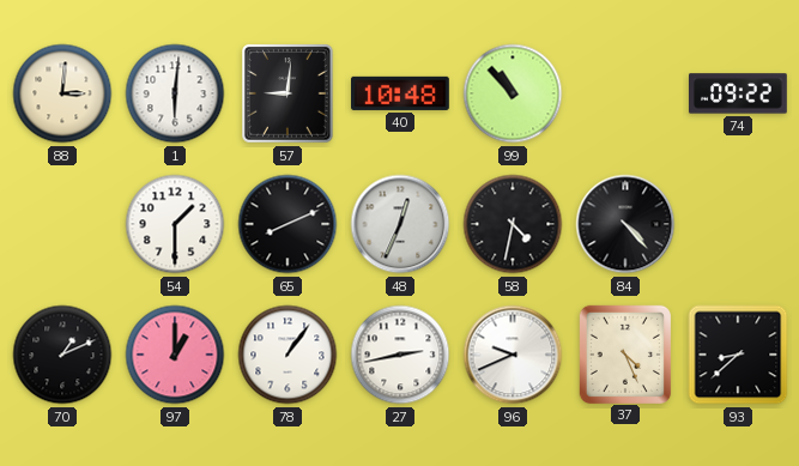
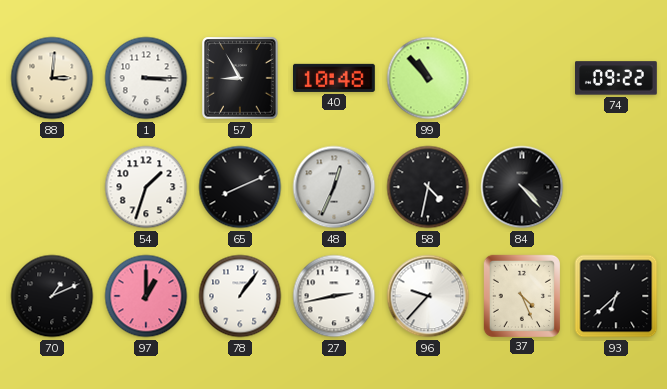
1: 6:01 -> 3:15
57: 9:01 -> 8:55
54: 1:30 -> 1:33
96: 9:41 -> 9:37
93: 8:38 -> 6:38
